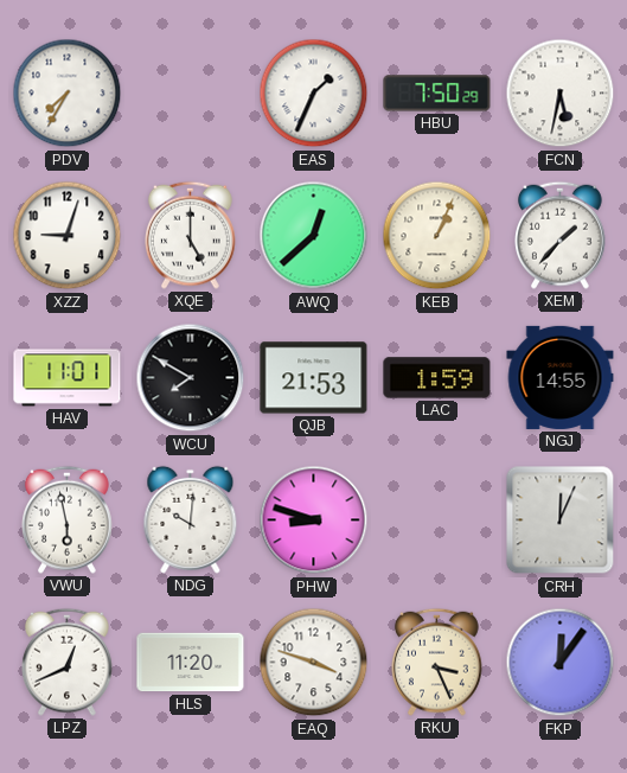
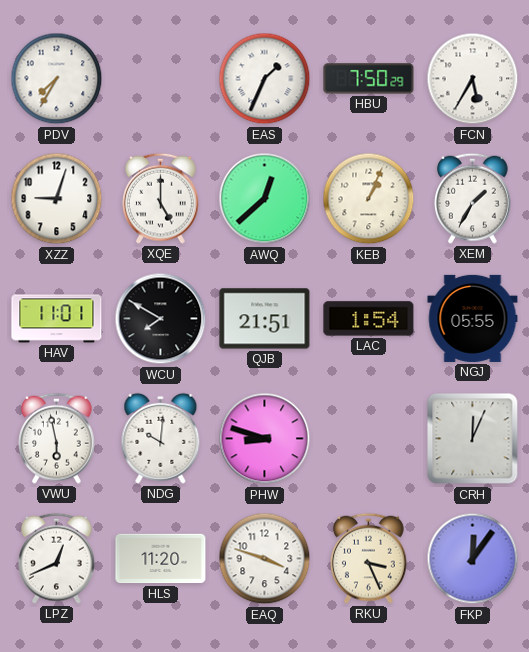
FCN: 5:32 -> 5:35
XEM: 1:37 -> 1:35
QJB: 21:53 -> 21:51
LAC: 1:59 -> 1:54
NGJ: 14:55 -> 05:55
